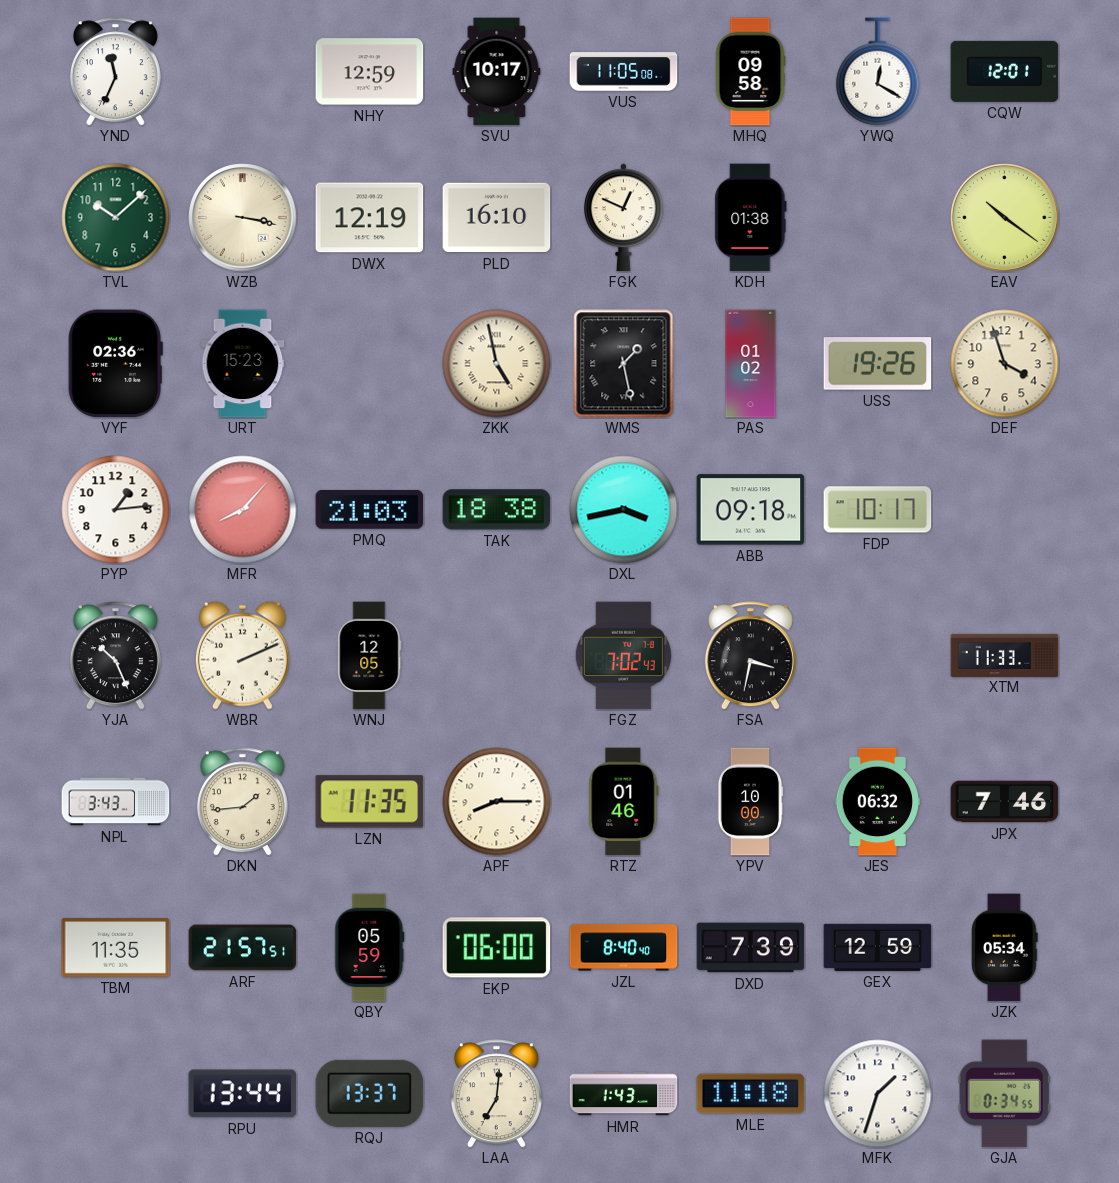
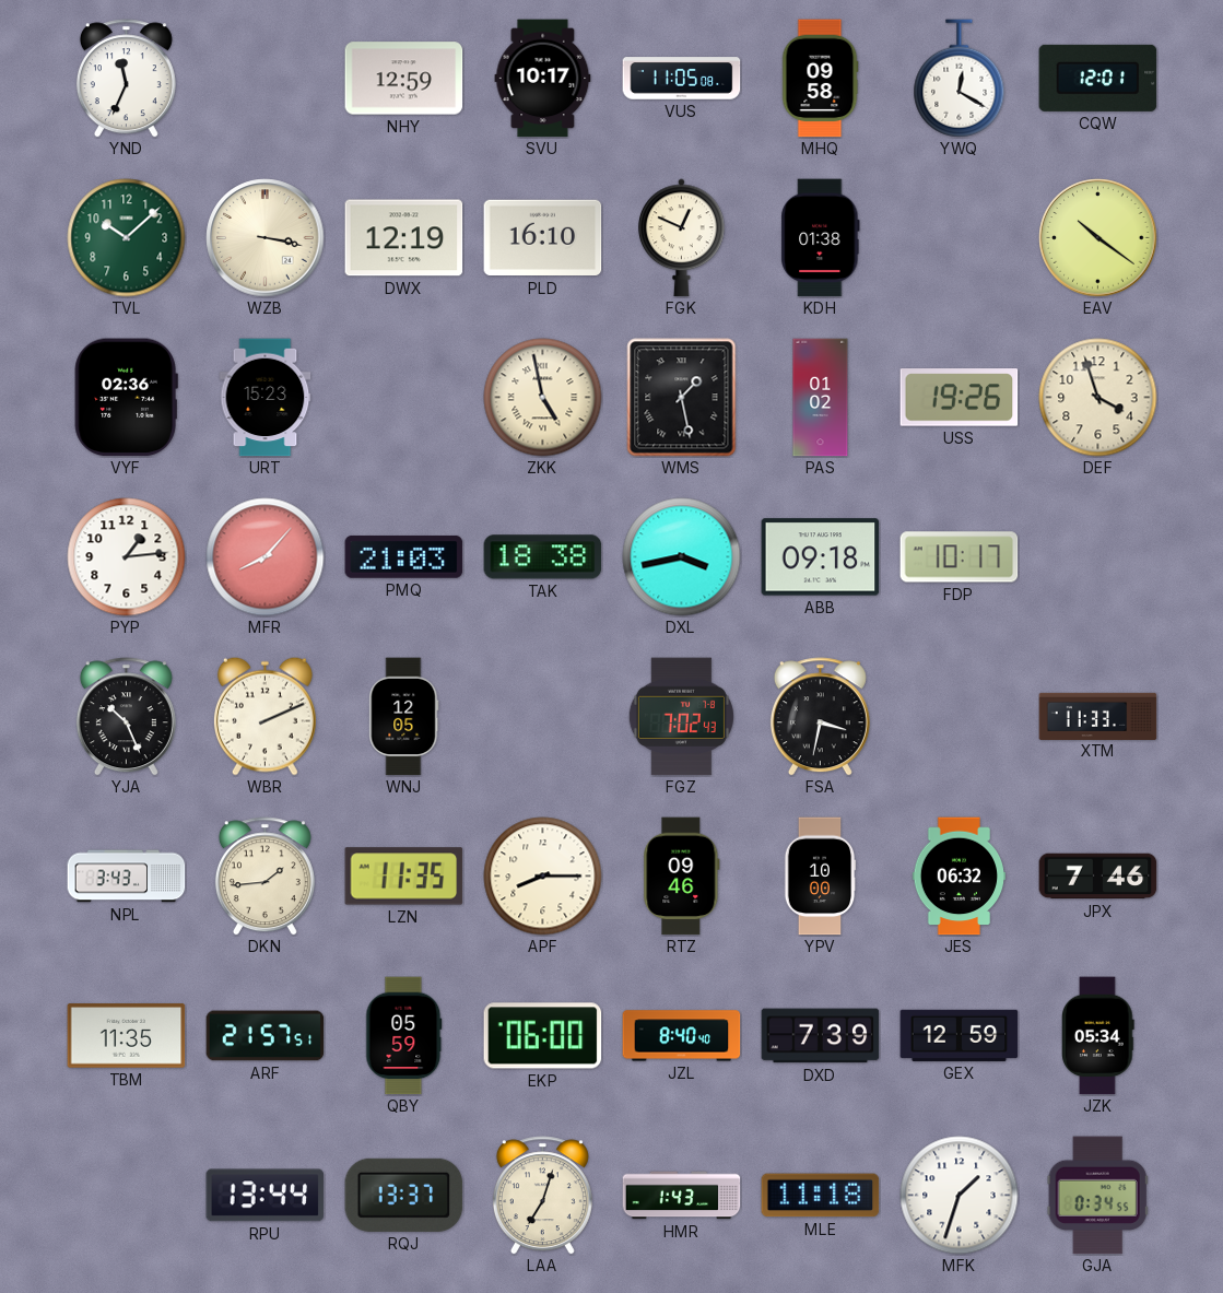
RTZ: 01:46 -> 09:46
LAA: 7:01 -> 7:03
